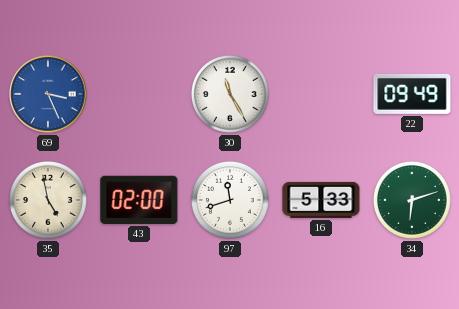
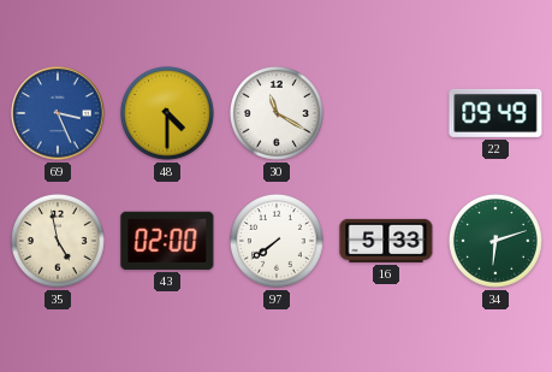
48: none -> 4:30
30: 11:25 -> 11:20
97: 11:42 -> 7:39
